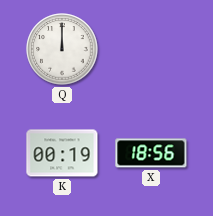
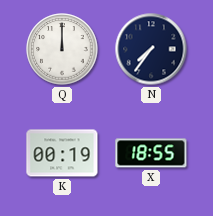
N: none -> 7:36
X: 18:56 -> 18:55
